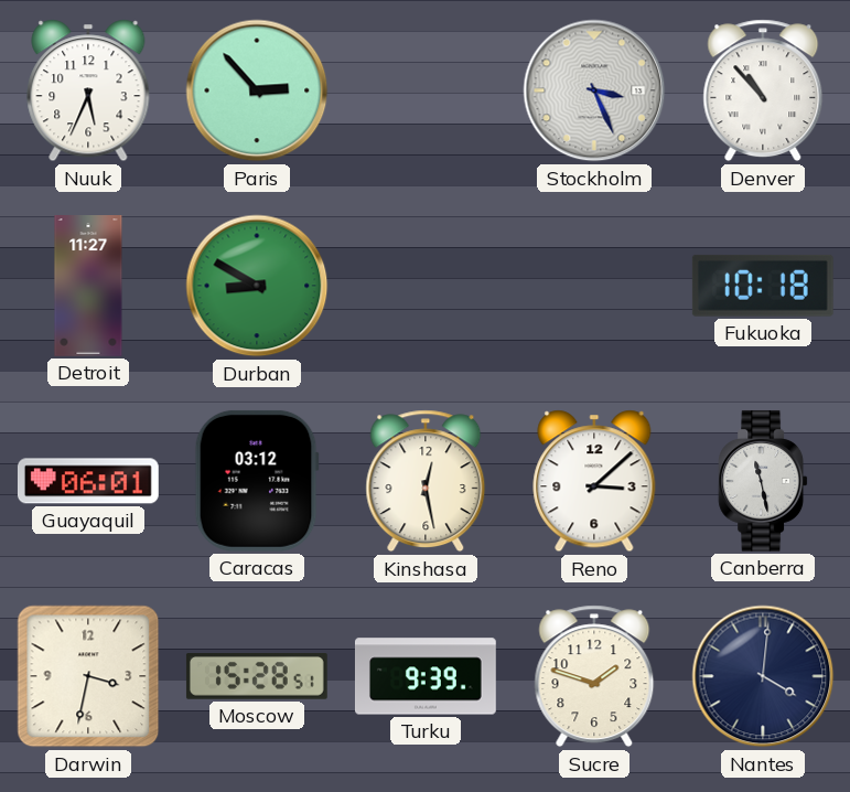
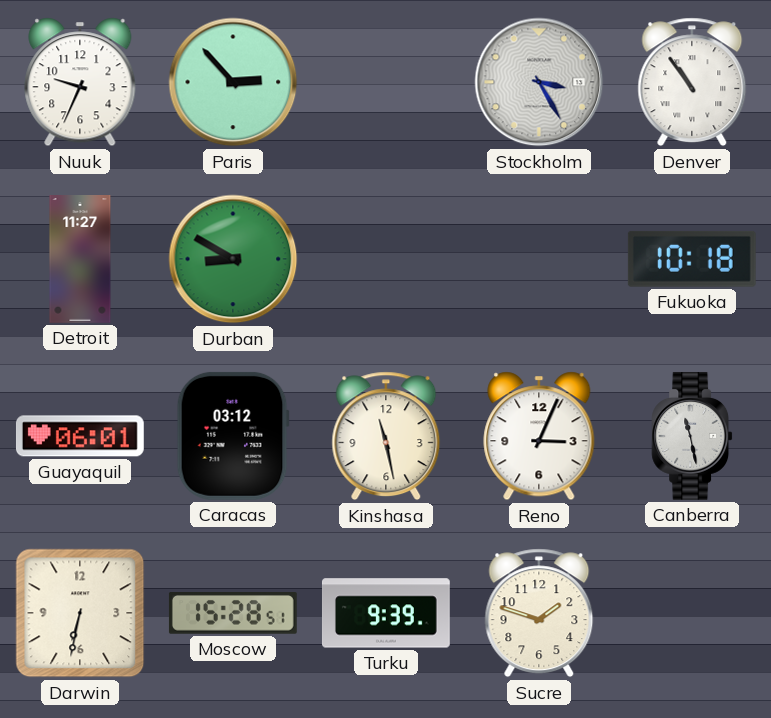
Nuuk: 5:34 -> 9:34
Stockholm: 3:26 -> 3:25
Denver: 10:53 -> 10:54
Kinshasa: 12:28 -> 11:28
Reno: 3:08 -> 3:04
Darwin: 3:32 -> 6:32
Nantes: 4:01 -> none
